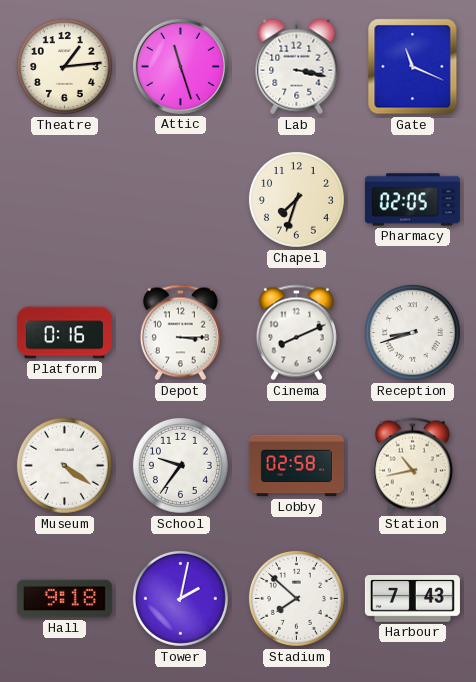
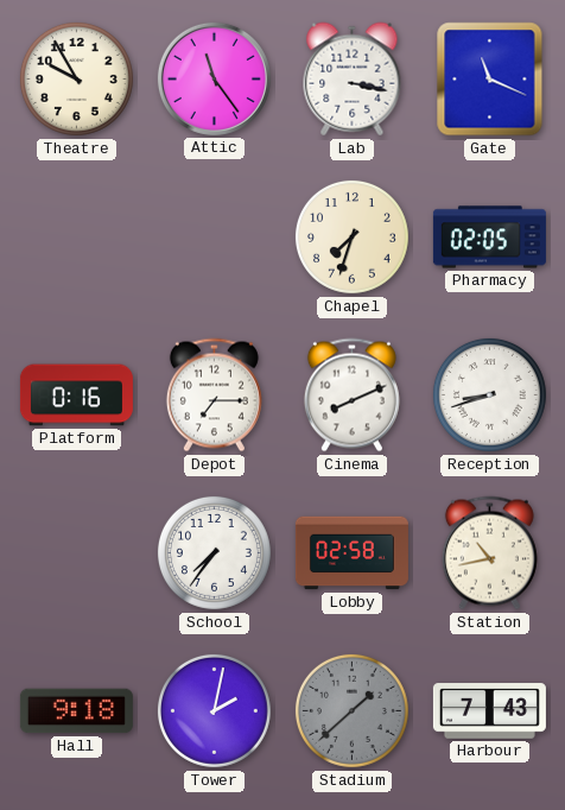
Theatre: 1:14 -> 9:55
Attic: 11:27 -> 11:24
Depot: 3:15 -> 7:15
Museum: 4:21 -> none
School: 9:36 -> 7:36
Stadium: 7:52 -> 1:38
Stadium dial: white -> grey
